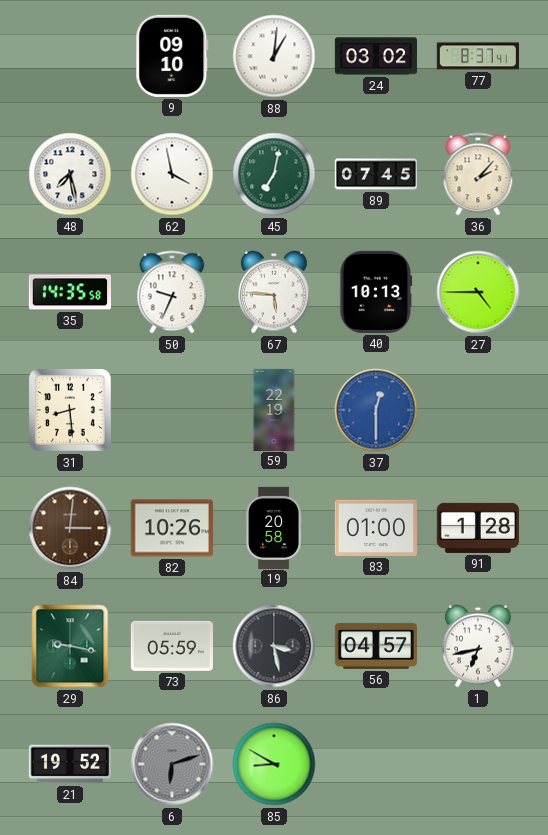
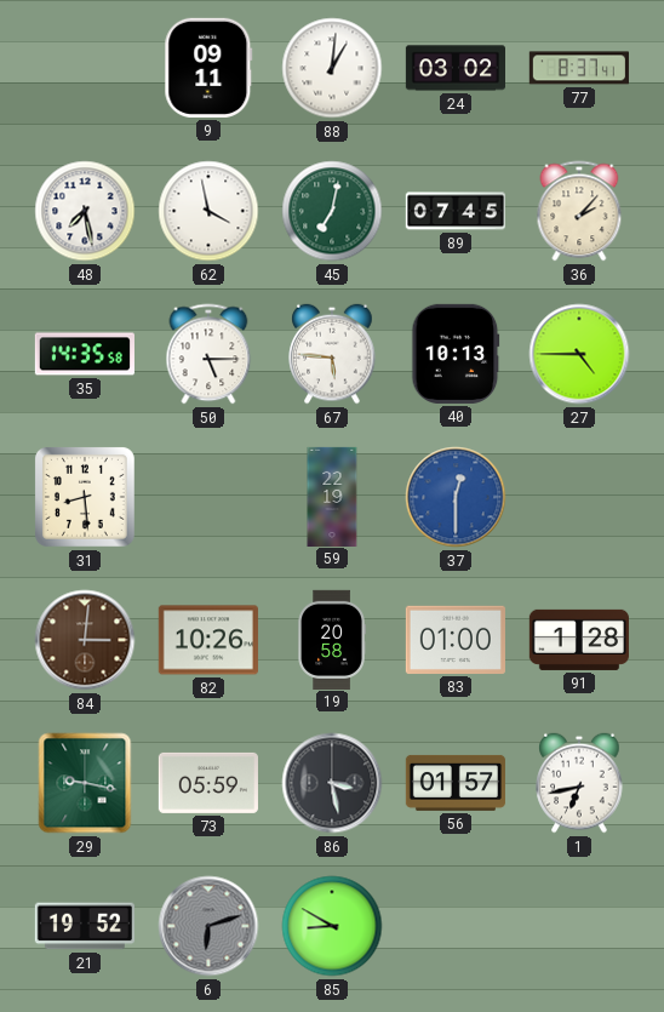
9: 09:10 -> 09:11
50: 9:34 -> 5:15
56: 04:57 -> 01:57
